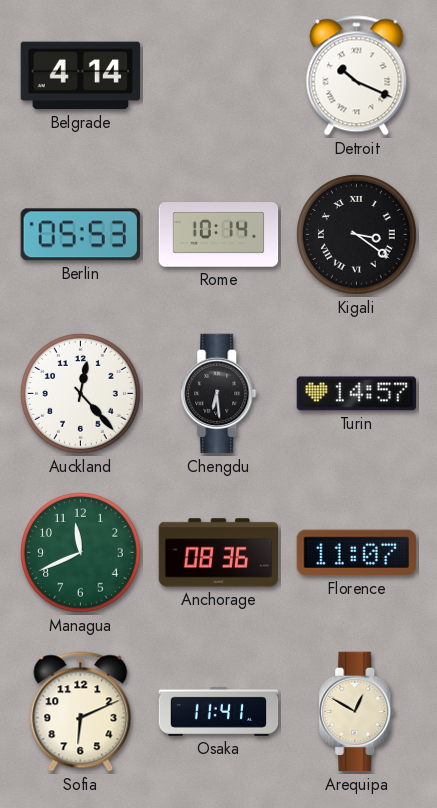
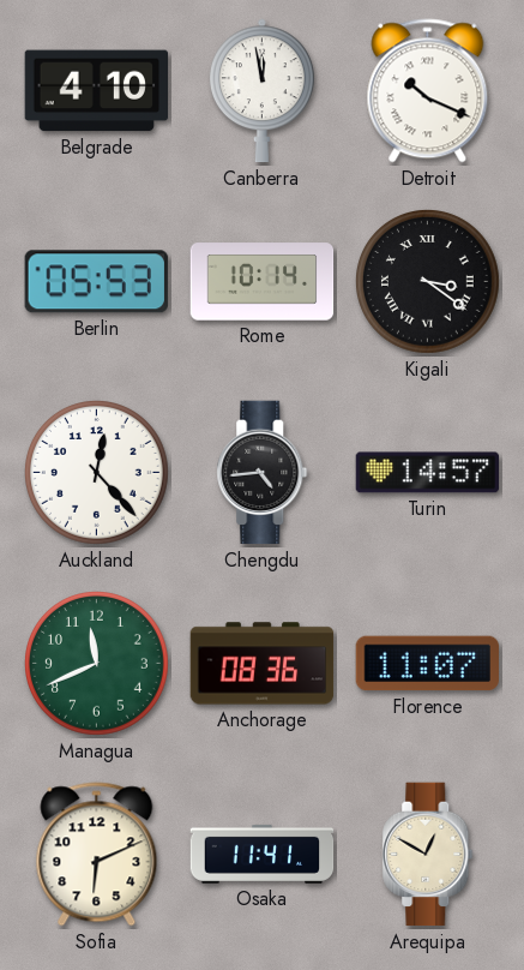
Belgrade: 4:14 -> 4:10
Canberra: none -> 11:58
Chengdu: 6:29 -> 4:44
